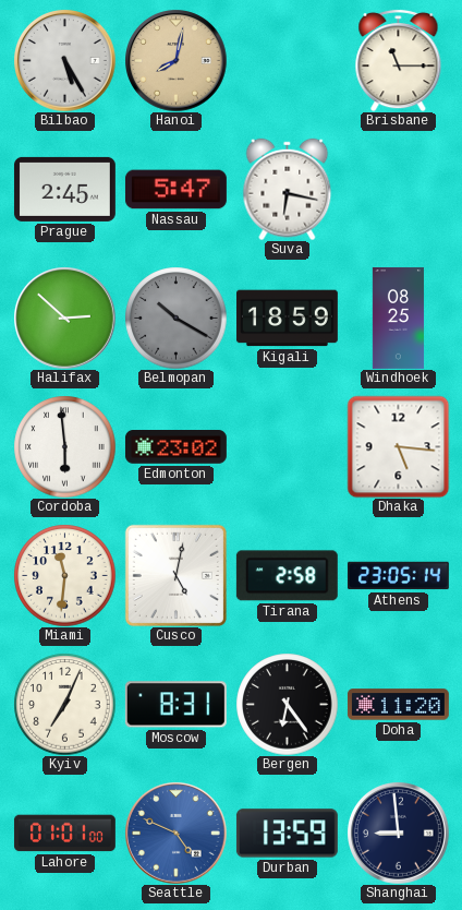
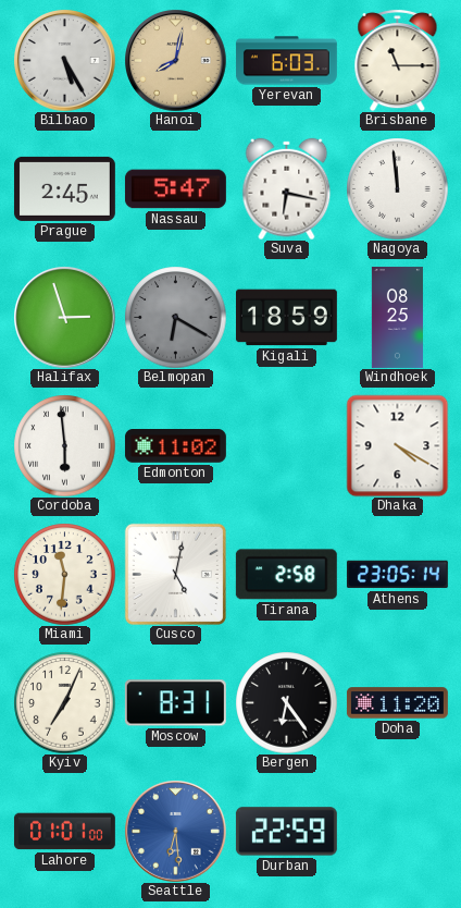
Yerevan: none -> 6:03
Nagoya: none -> 11:59
Halifax: 2:52 -> 2:57
Belmopan: 10:20 -> 6:20
Edmonton: 23:02 -> 11:02
Dhaka: 5:16 -> 4:20
Seattle: 4:49 -> 6:29
Durban: 13:59 -> 22:59
Shanghai: 8:59 -> none
